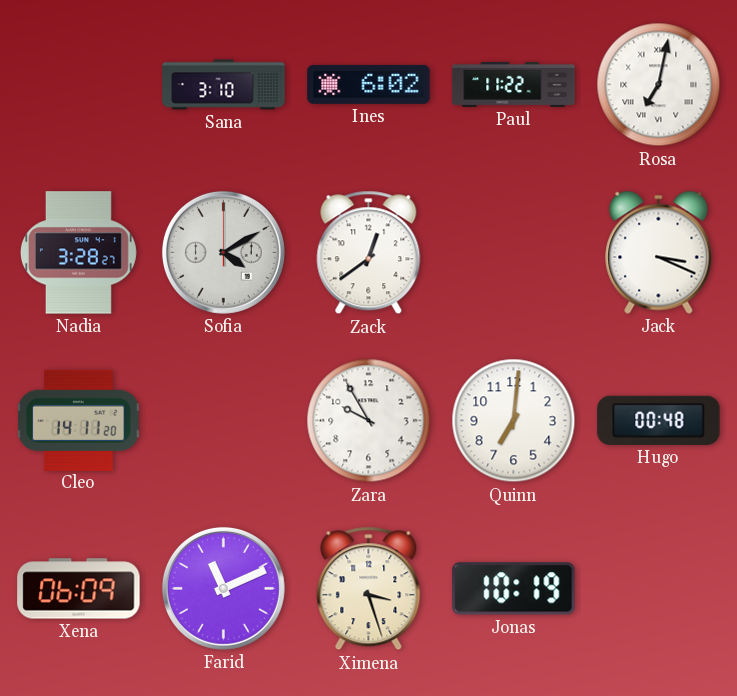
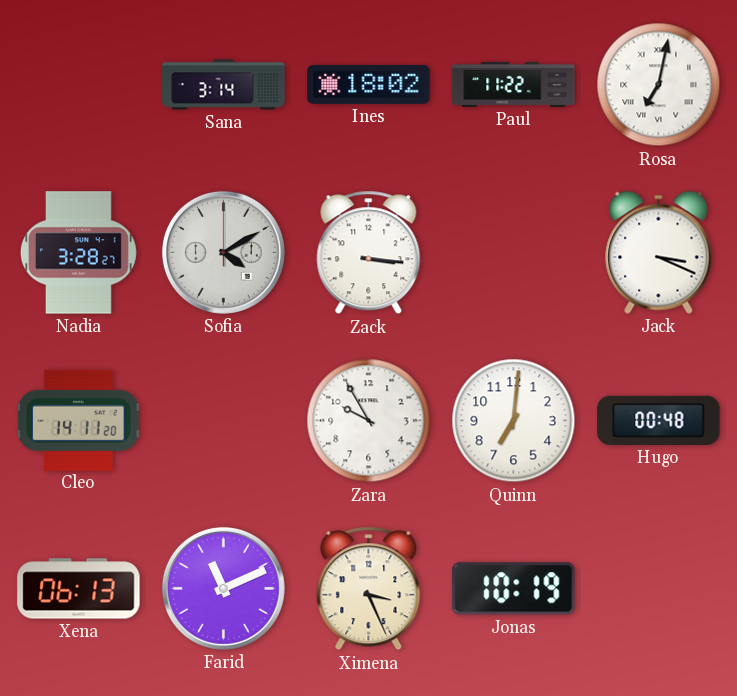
Sana: 3:10 -> 3:14
Ines: 6:02 -> 18:02
Zack: 12:39 -> 3:16
Xena: 06:09 -> 06:13
Ximena: 3:27 -> 3:26
